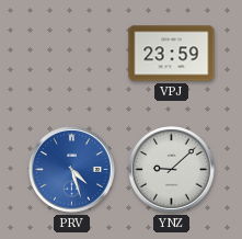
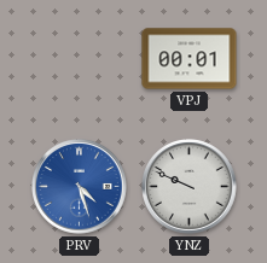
VPJ: 23:59 -> 00:01
YNZ: 9:08 -> 9:49
